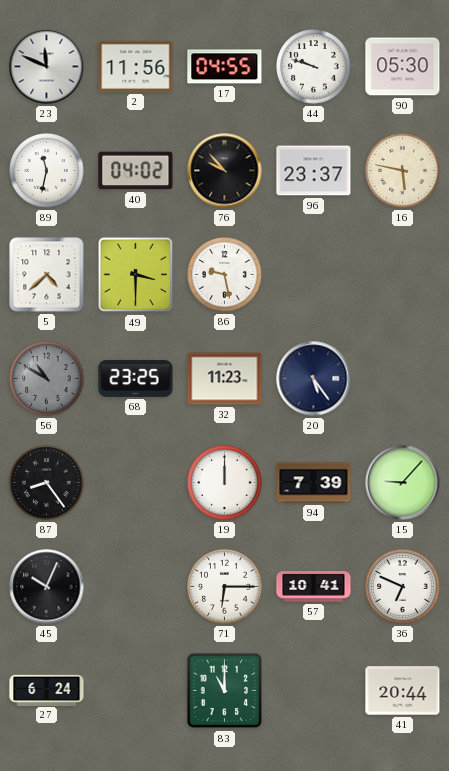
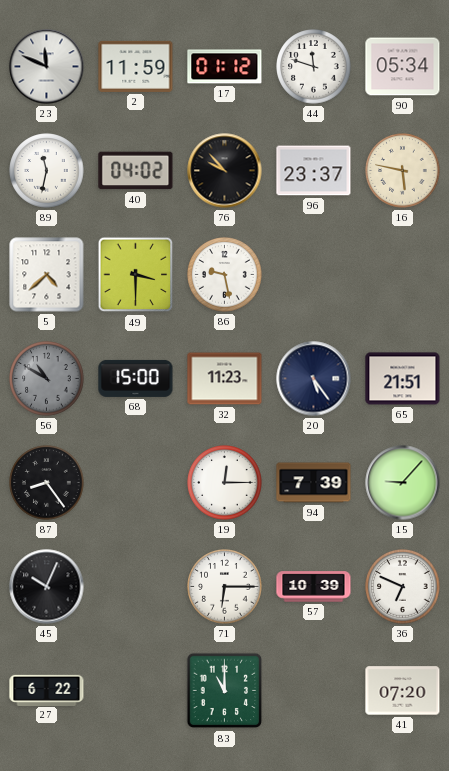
2: 11:56 -> 11:59
17: 04:55 -> 01:12
44: 9:48 -> 11:48
90: 05:30 -> 05:34
68: 23:25 -> 15:00
65: none -> 21:51
19: 12:00 -> 12:15
57: 10:41 -> 10:39
27: 6:24 -> 6:22
41: 20:44 -> 07:20
